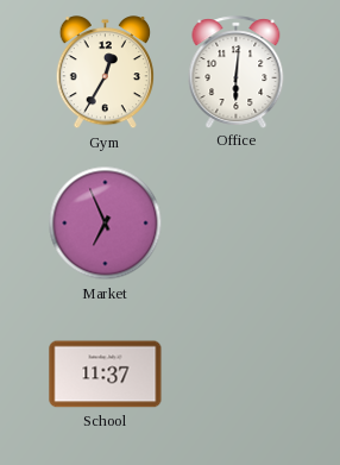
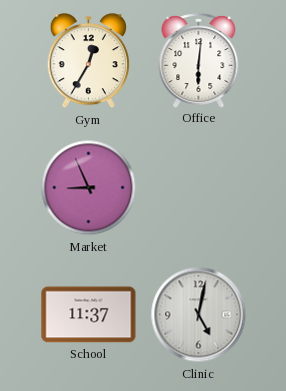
Market: 6:56 -> 8:56
Clinic: none -> 5:02
